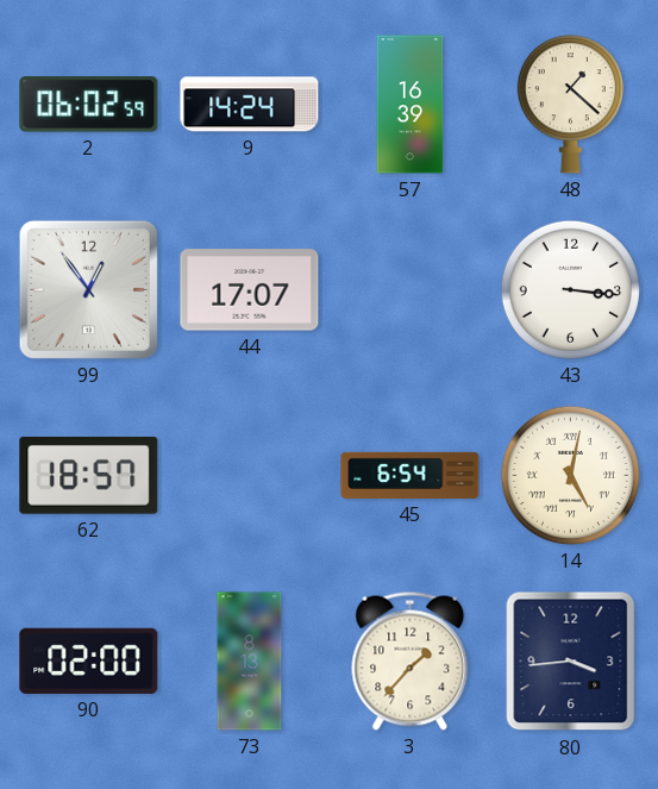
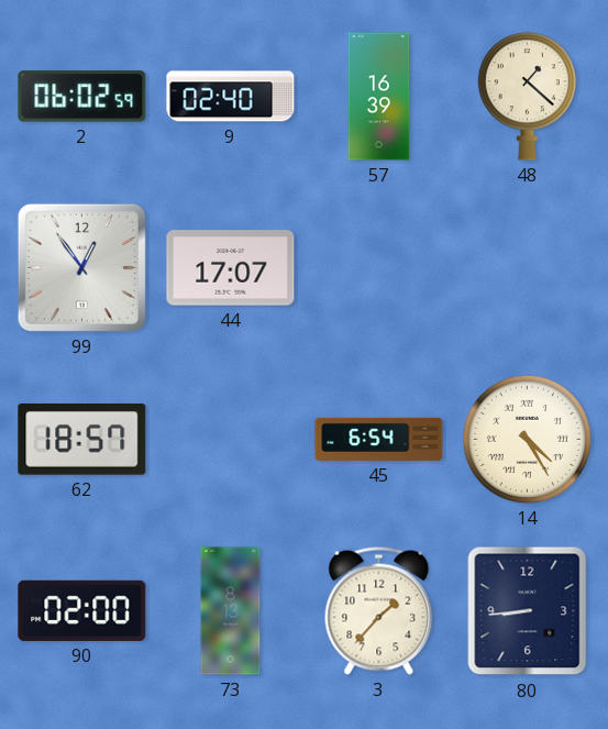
9: 14:24 -> 02:40
43: 3:16 -> none
14: 5:02 -> 4:25
80: 3:44 -> 8:44
